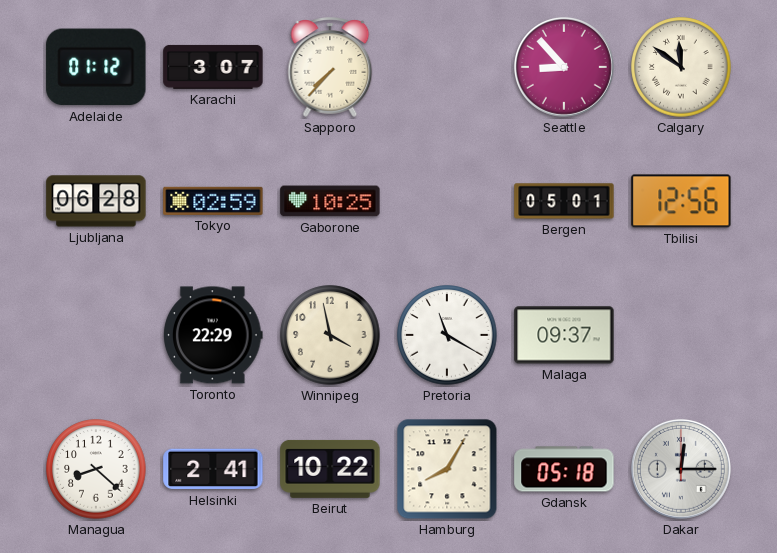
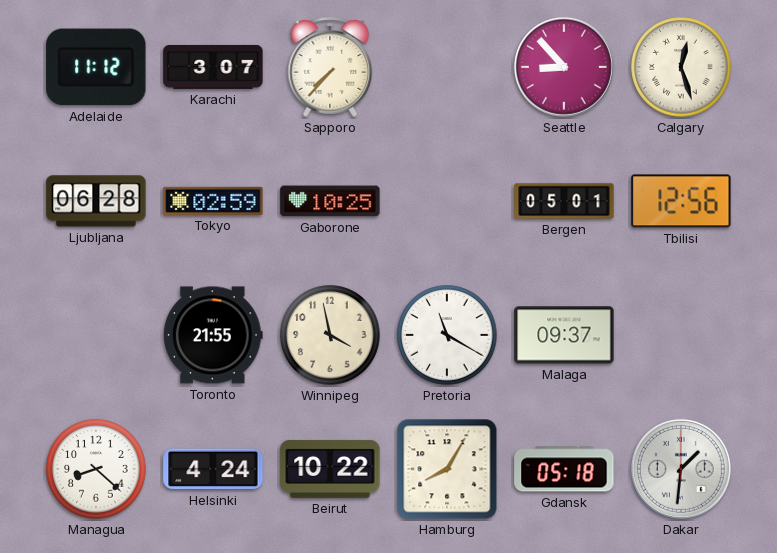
Adelaide: 01:12 -> 11:12
Calgary: 11:51 -> 12:27
Toronto: 22:29 -> 21:55
Helsinki: 2:41 -> 4:24
Dakar: 12:15 -> 1:31
